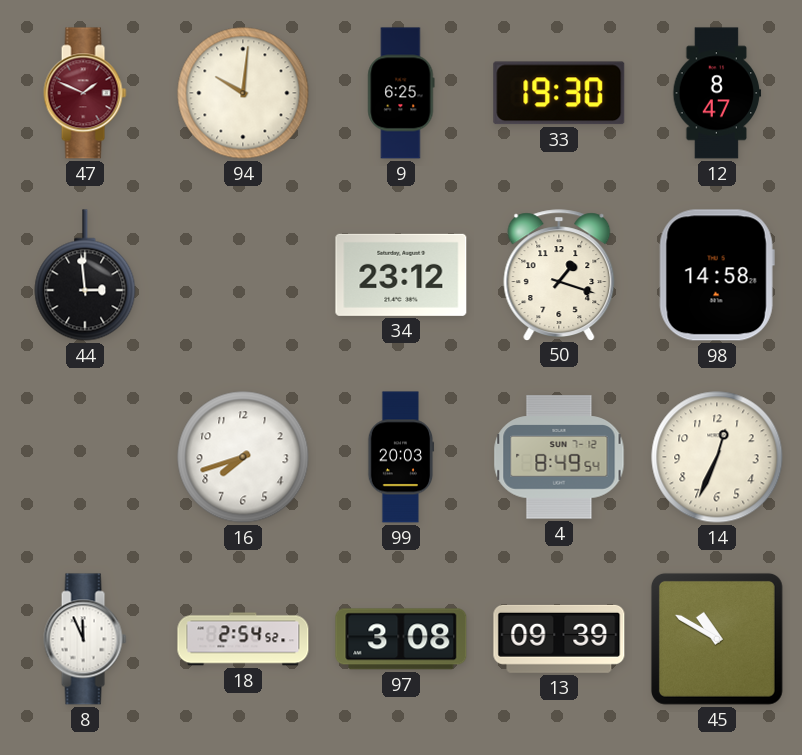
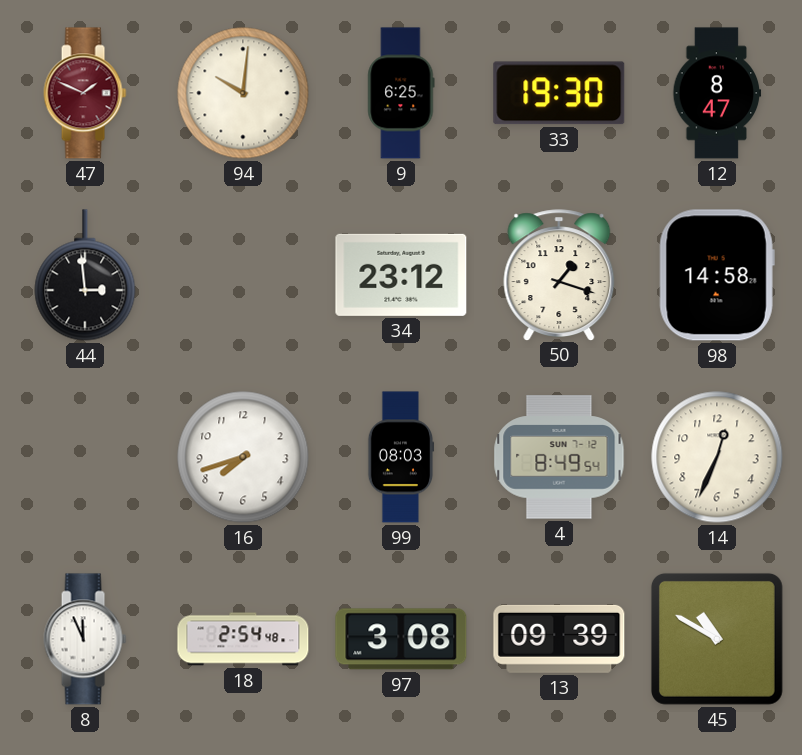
99: 20:03 -> 08:03
18: 2:54:52 -> 2:54:48
